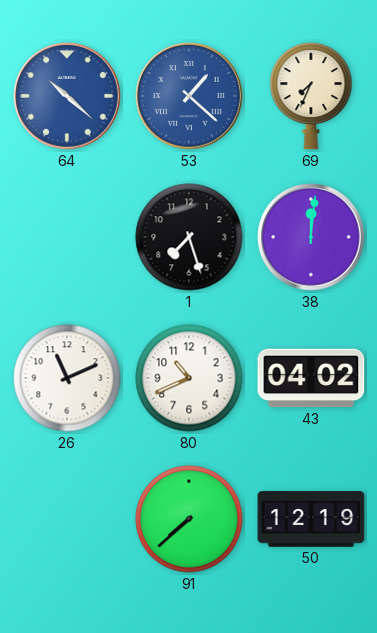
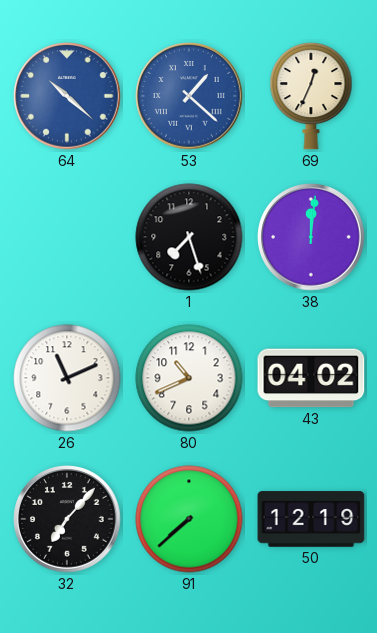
69: 7:34 -> 12:34
32: none -> 7:07
